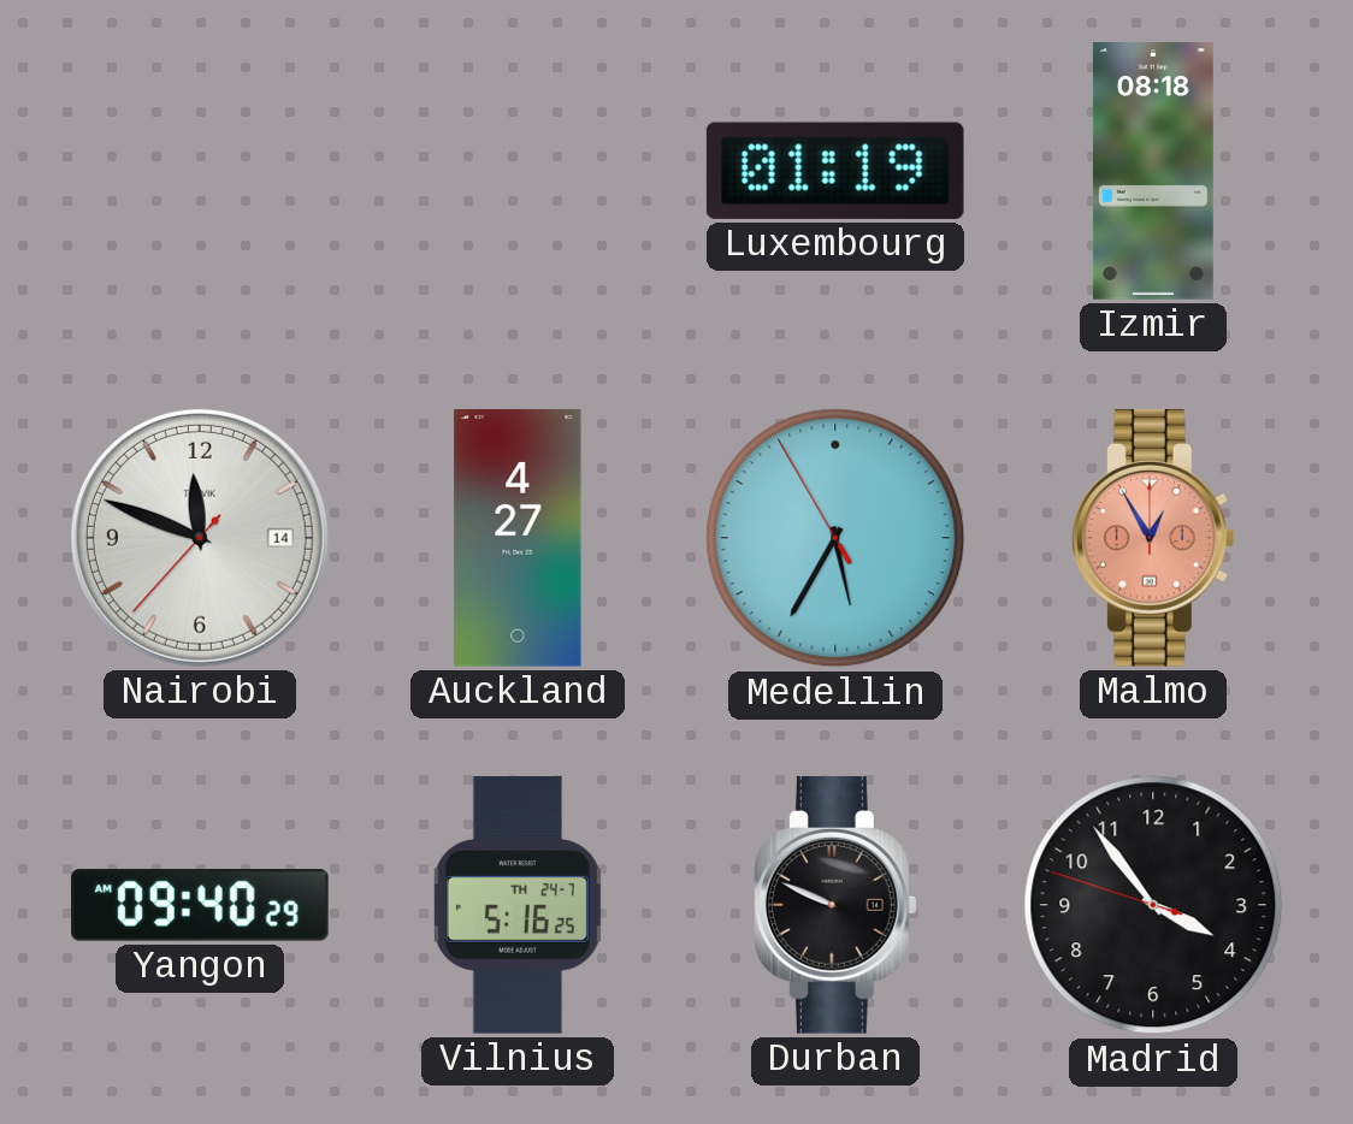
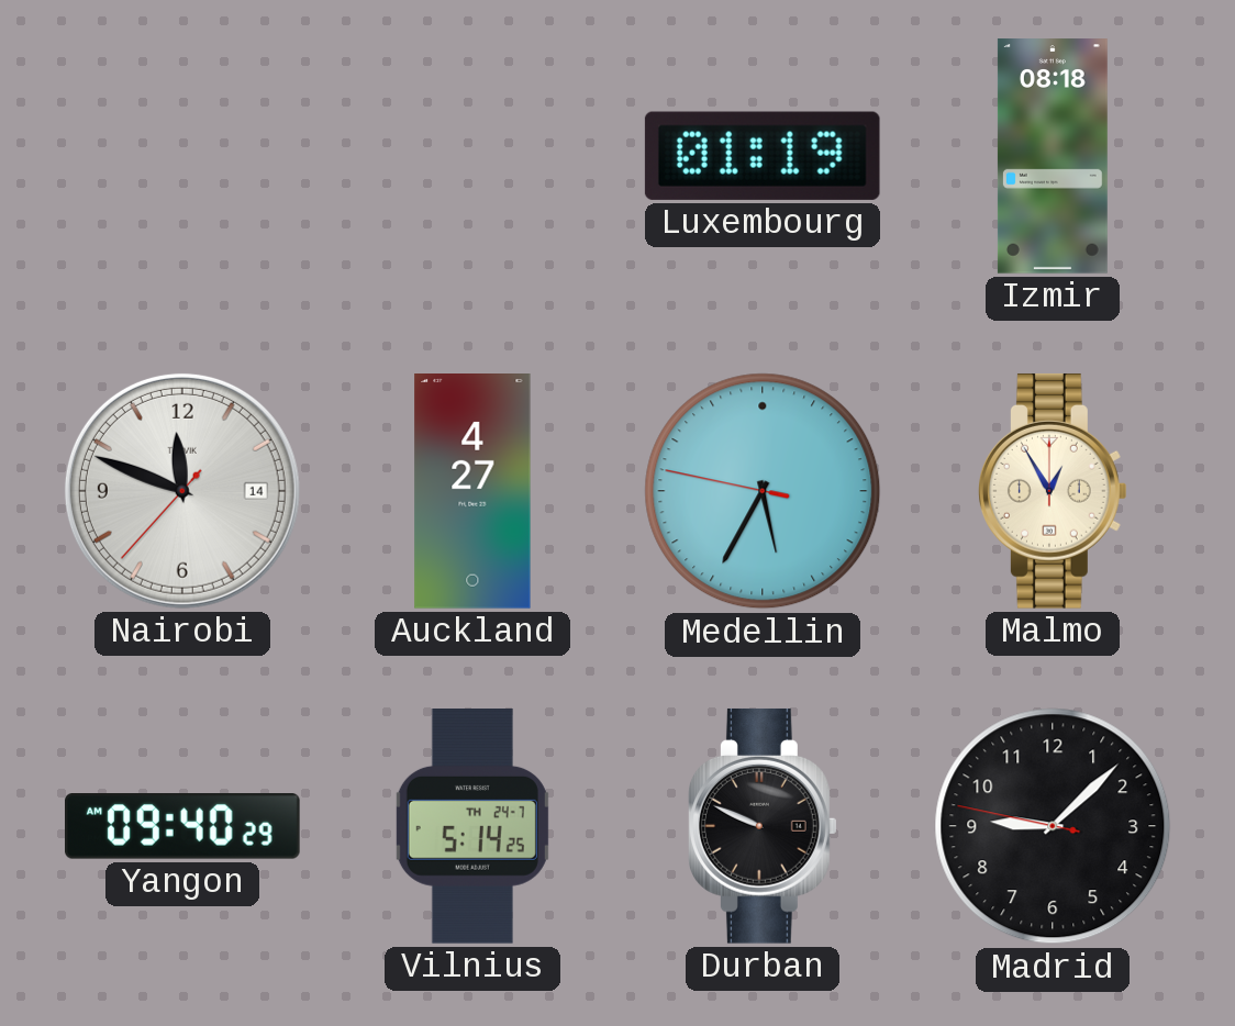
Medellin: 5:34:55 -> 5:34:47
Malmo dial: salmon -> cream
Vilnius: 5:16 -> 5:14
Madrid: 3:53 -> 9:07
